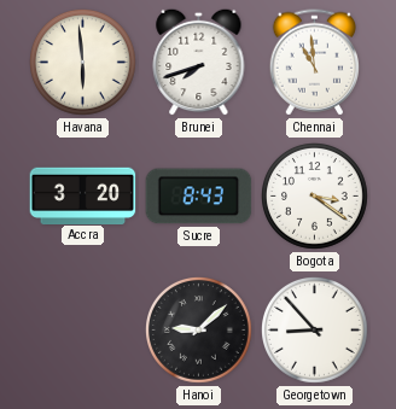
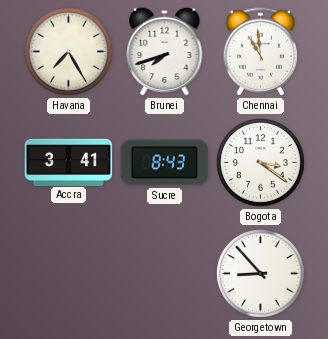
Havana: 5:59 -> 7:25
Accra: 3:20 -> 3:41
Hanoi: 9:08 -> none
